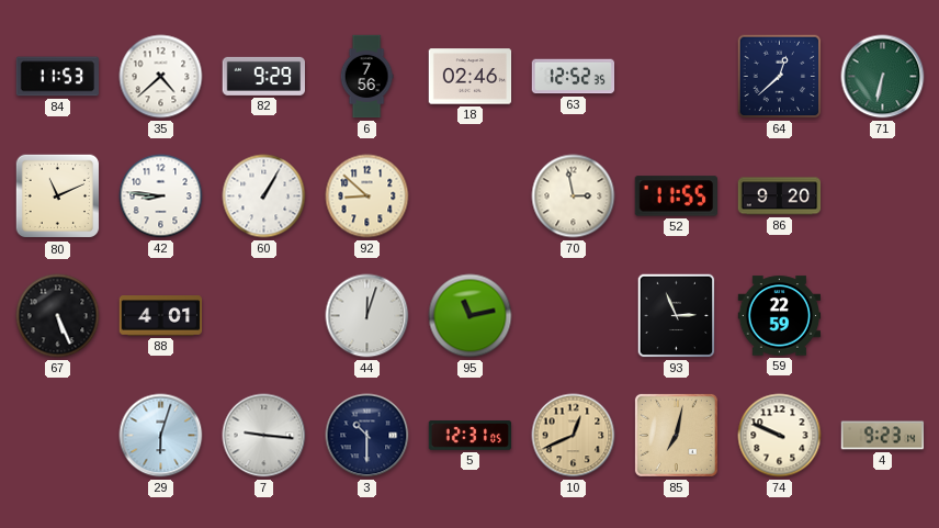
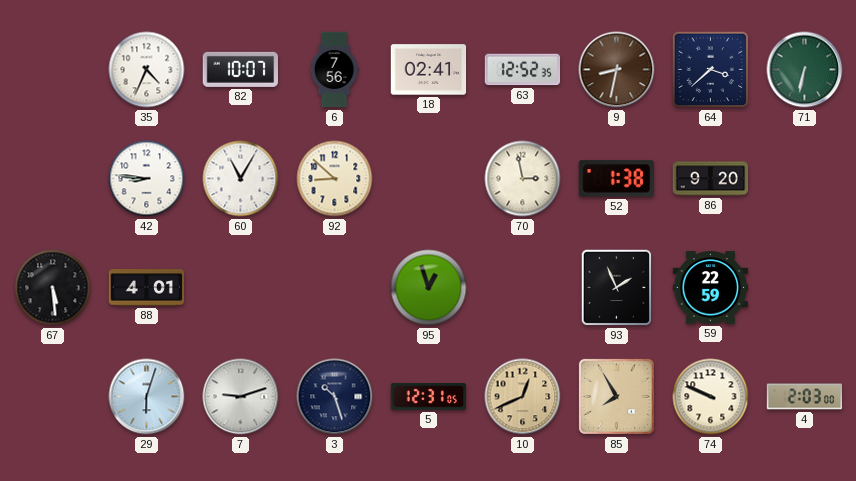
84: 11:53 -> none
35: 4:38 -> 4:34
82: 9:29 -> 10:07
18: 02:46 -> 02:41
9: none -> 8:32
64: 12:38 -> 3:38
80: 11:11 -> none
60: 1:05 -> 11:05
52: 11:55 -> 1:38
67: 5:26 -> 5:29
44: 12:03 -> none
95: 11:13 -> 12:57
93: 2:56 -> 1:56
7: 9:16 -> 9:12
3: 10:30 -> 10:27
85: 7:02 -> 7:55
4: 9:23 -> 2:03
